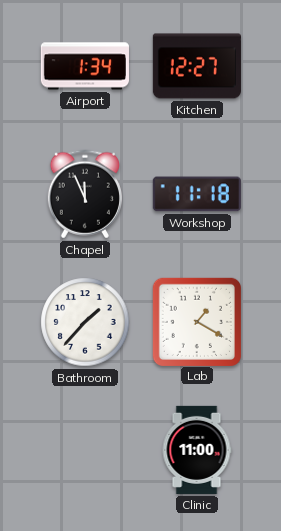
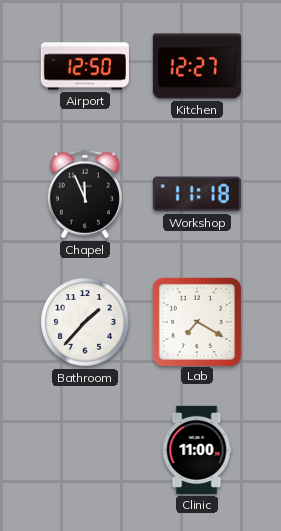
Airport: 1:34 -> 12:50
Lab: 1:20 -> 7:20
